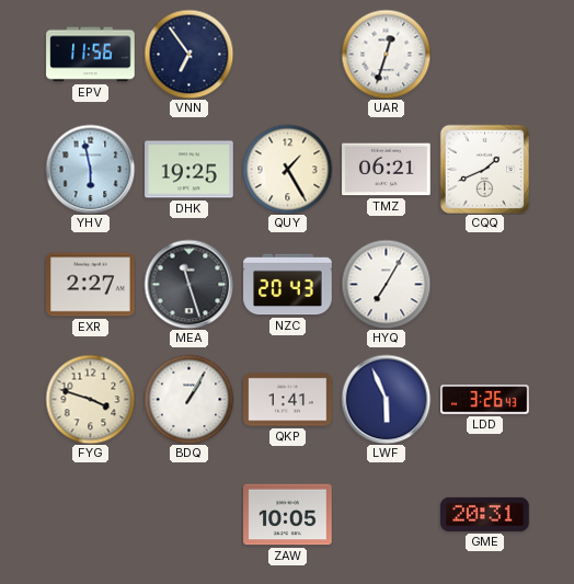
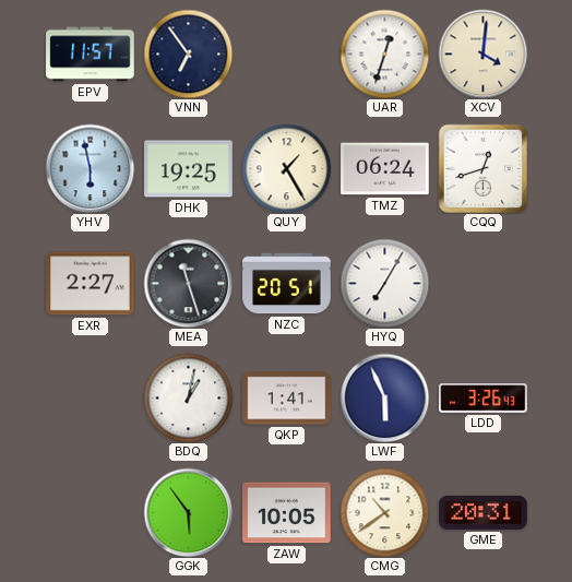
EPV: 11:56 -> 11:57
XCV: none -> 4:01
TMZ: 06:21 -> 06:24
CQQ: 1:41 -> 12:42
NZC: 20:43 -> 20:51
FYG: 3:48 -> none
BDQ: 1:05 -> 1:02
GGK: none -> 5:54
CMG: none -> 10:39
